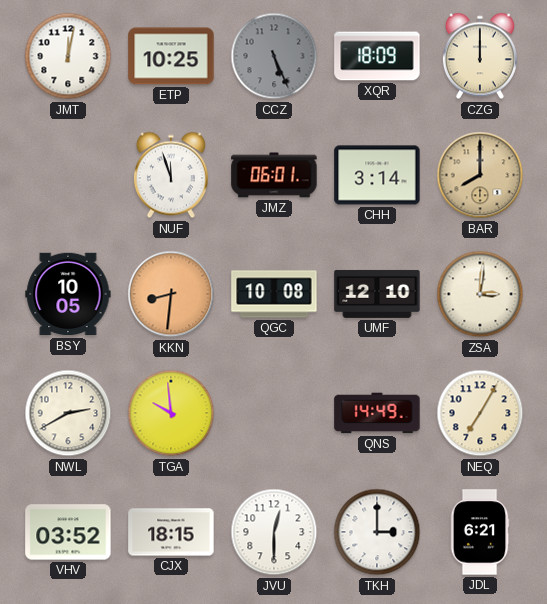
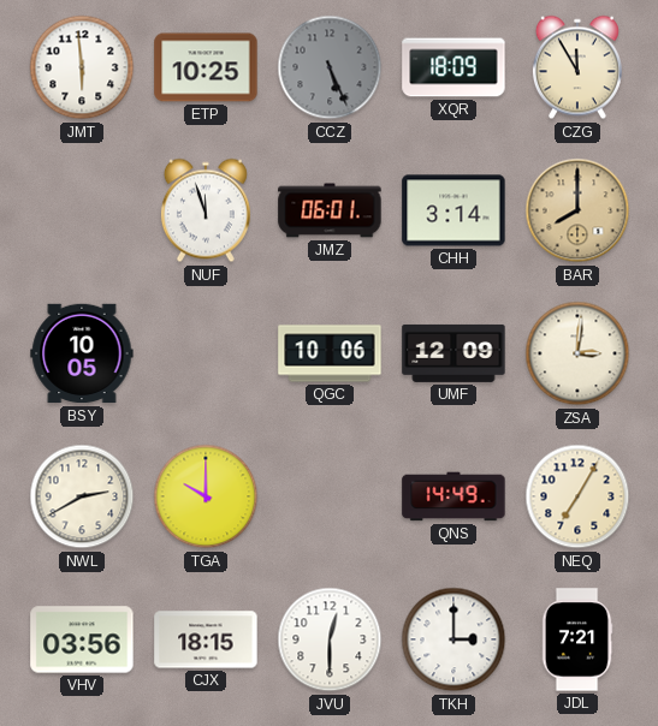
JMT: 12:02 -> 5:59
CZG: 12:00 -> 11:55
KKN: 8:31 -> none
QGC: 10:08 -> 10:06
UMF: 12:10 -> 12:09
TGA: 9:59 -> 10:00
VHV: 03:52 -> 03:56
JDL: 6:21 -> 7:21
